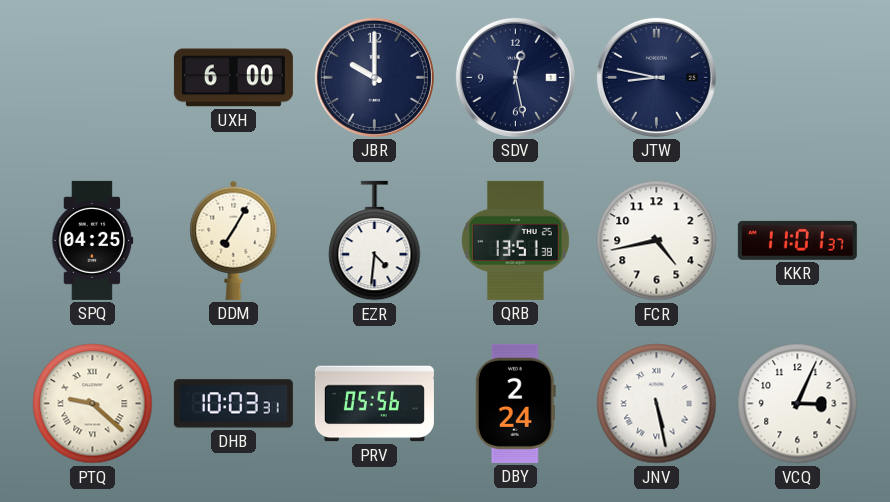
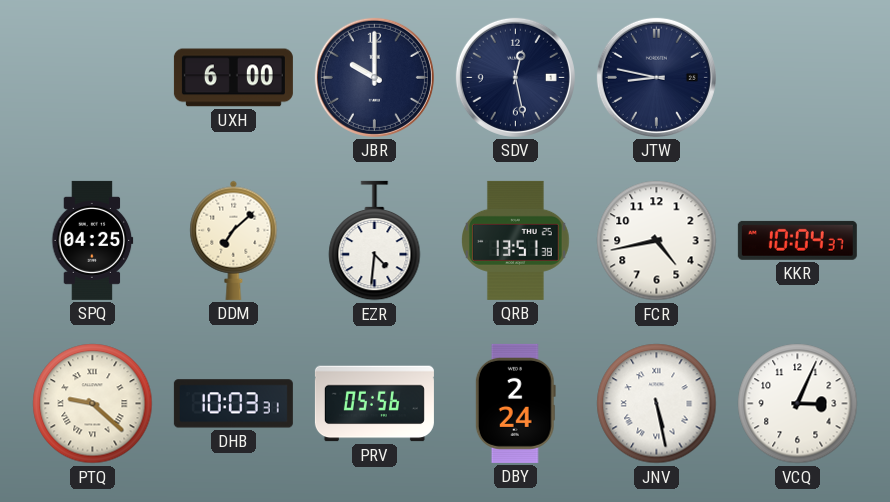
DDM: 7:05 -> 7:08
KKR: 11:01 -> 10:04
